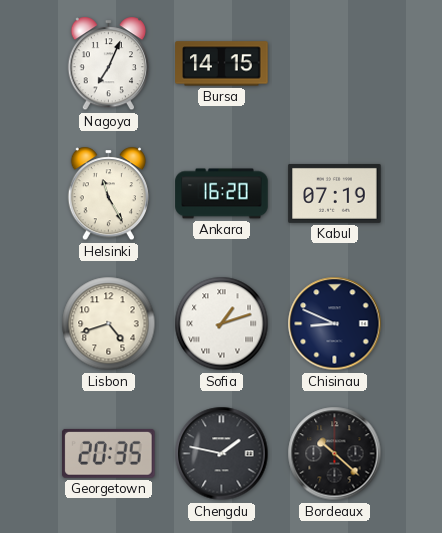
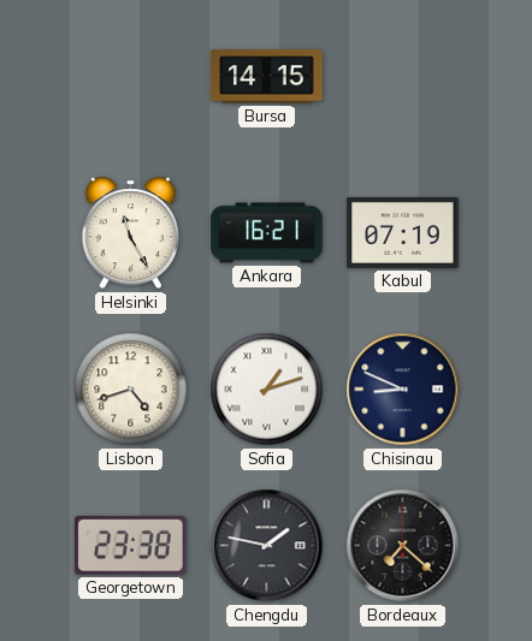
Nagoya: 7:04 -> none
Ankara: 16:20 -> 16:21
Georgetown: 20:35 -> 23:38
Bordeaux: 10:22 -> 7:22
